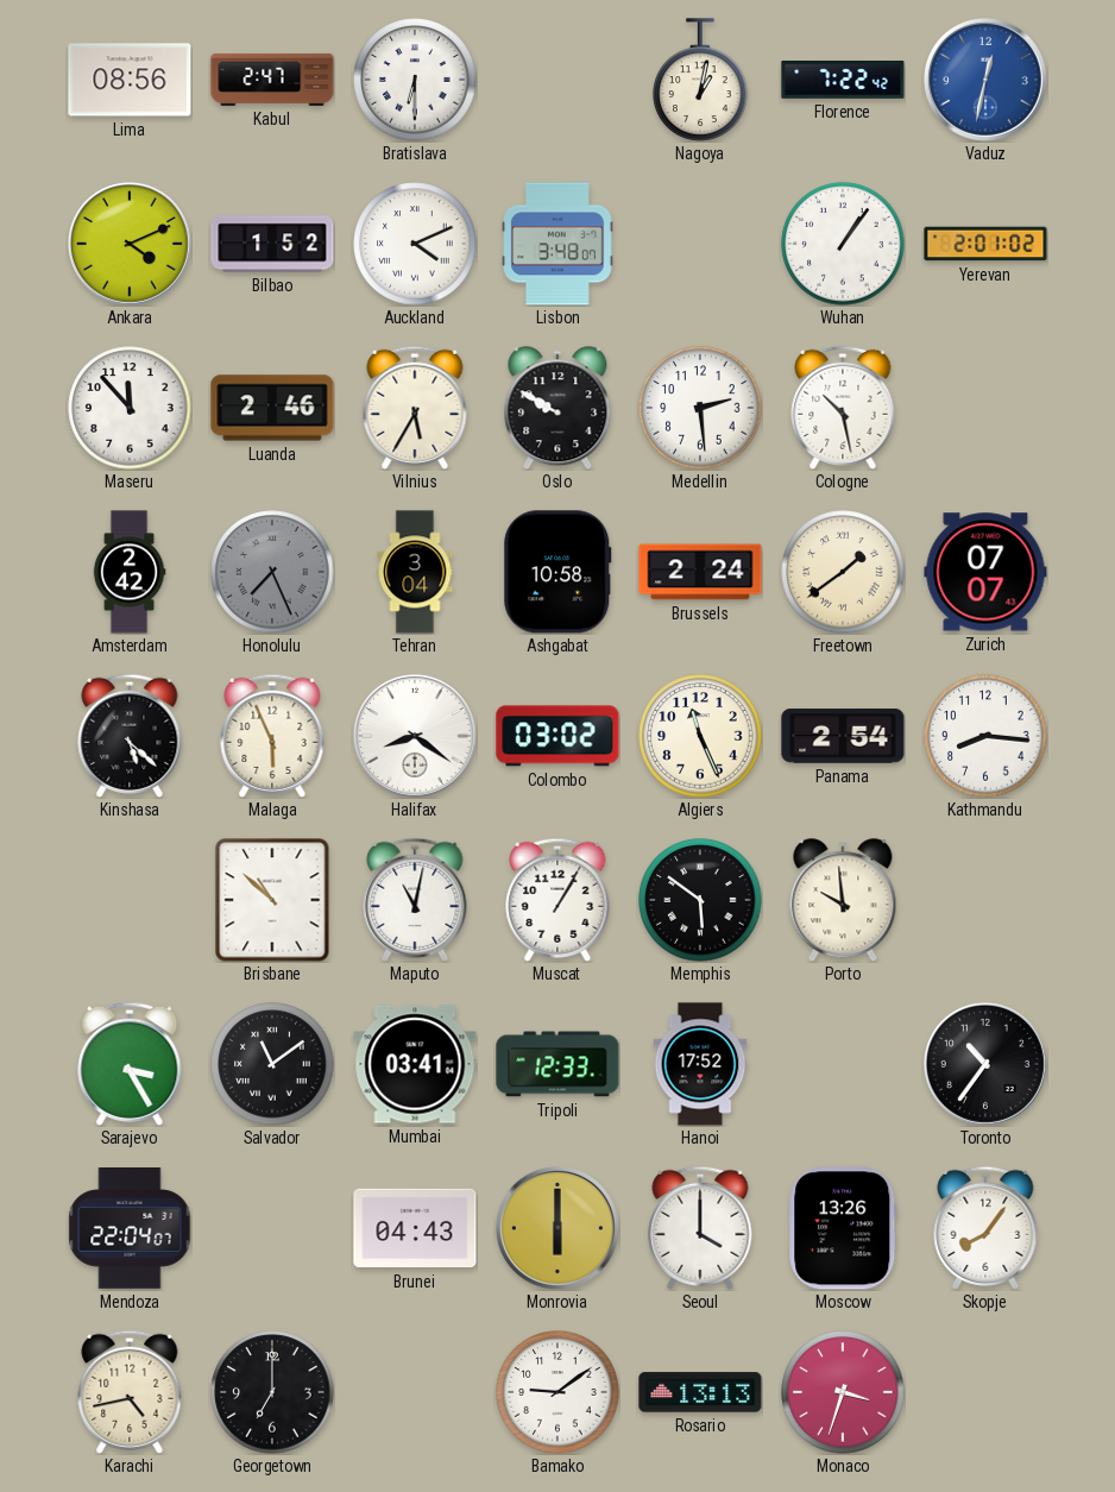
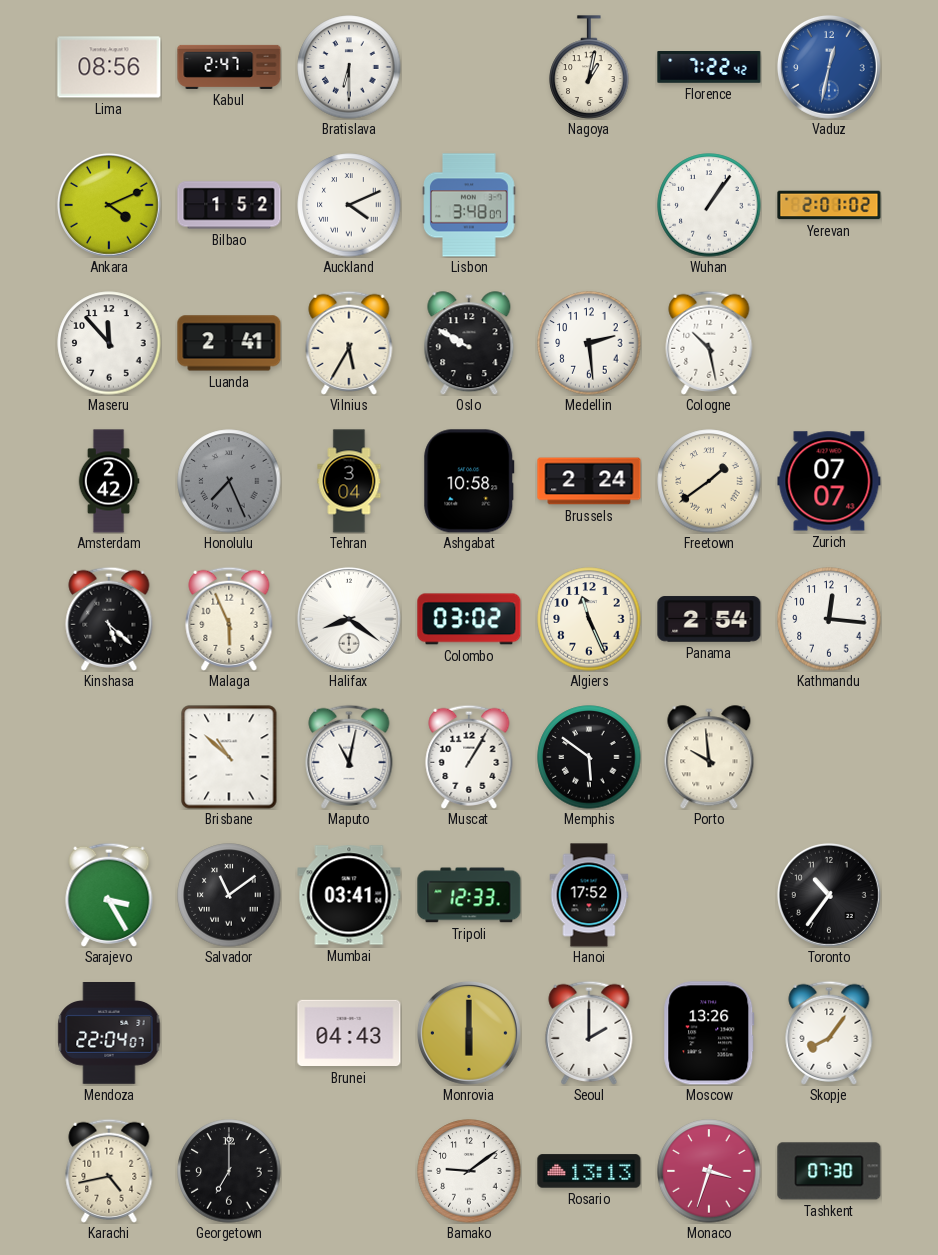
Luanda: 2:46 -> 2:41
Kathmandu: 8:16 -> 12:16
Seoul: 4:00 -> 2:00
Tashkent: none -> 07:30
